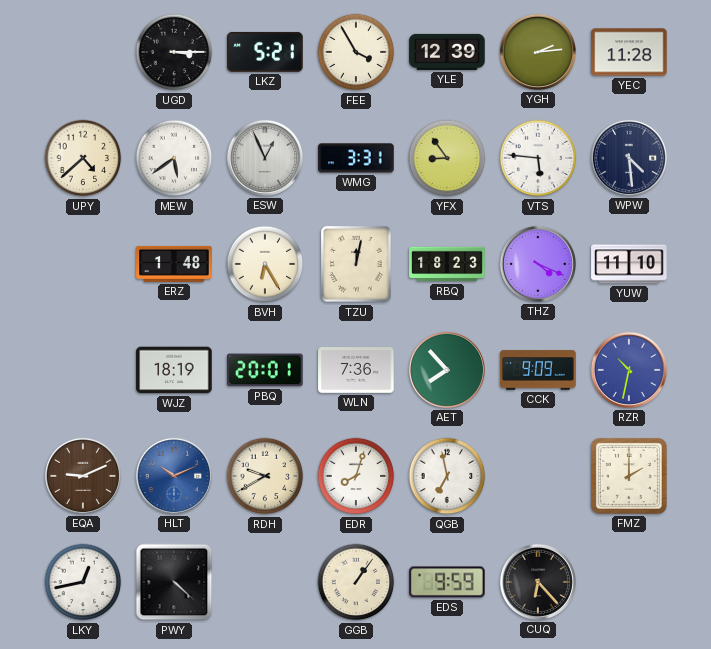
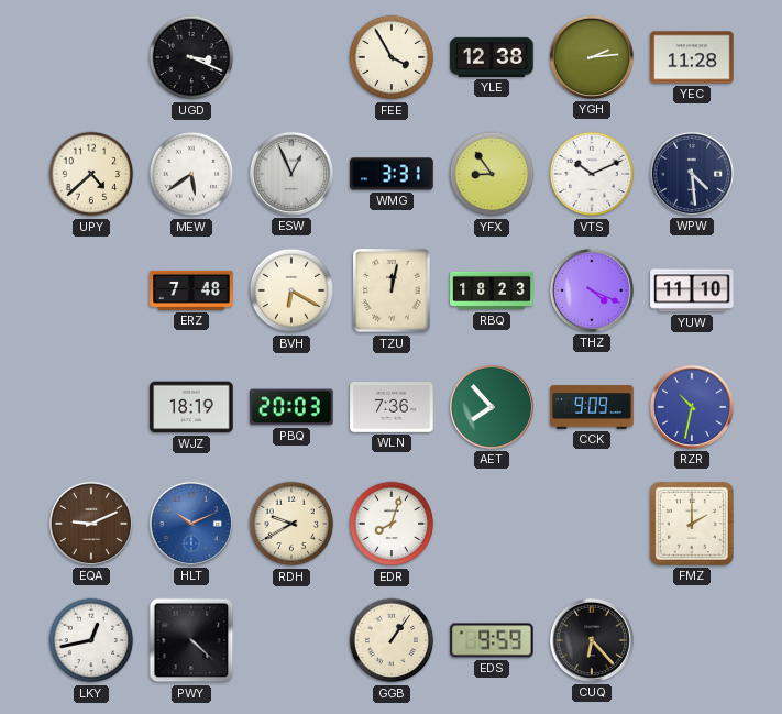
UGD: 3:15 -> 3:19
LKZ: 5:21 -> none
YLE: 12:39 -> 12:38
VTS: 5:46 -> 10:11
ERZ: 1:48 -> 7:48
BVH: 6:25 -> 6:20
PBQ: 20:01 -> 20:03
QGB: 6:58 -> none
